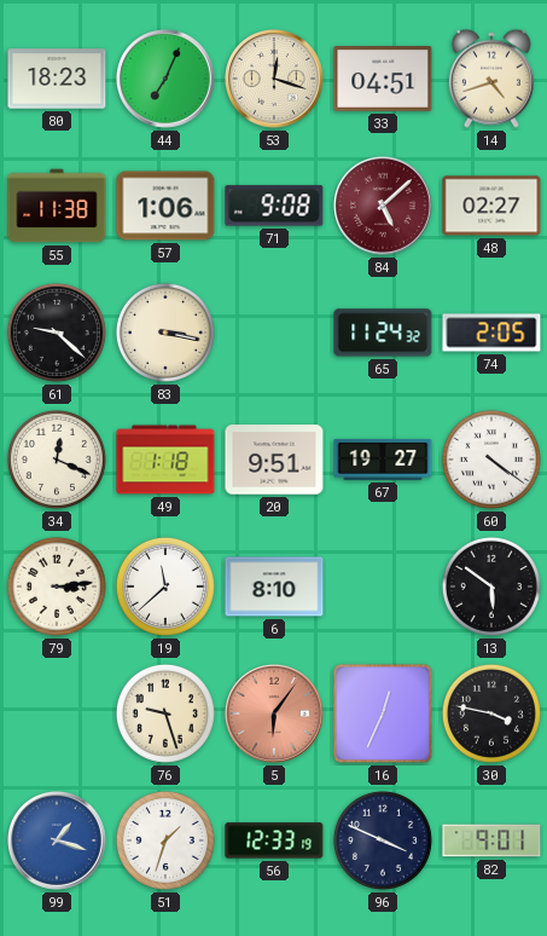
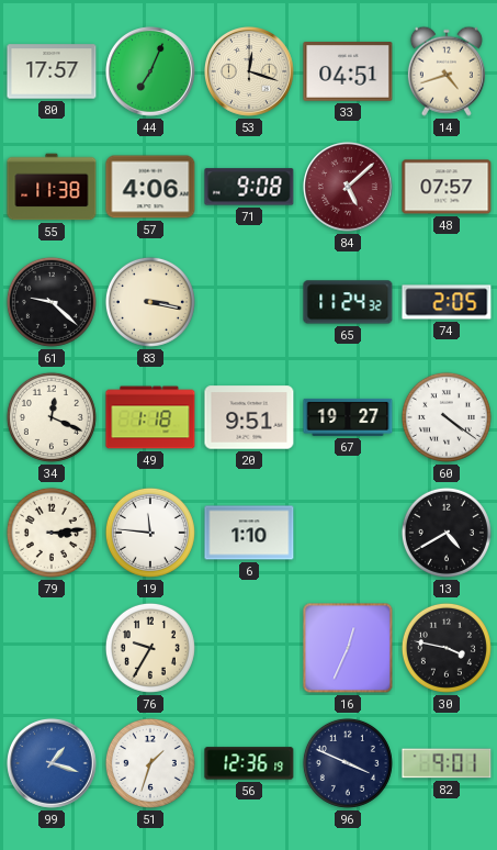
80: 18:23 -> 17:57
57: 1:06 -> 4:06
48: 02:27 -> 07:57
19: 11:38 -> 11:46
6: 8:10 -> 1:10
13: 5:51 -> 4:40
76: 9:27 -> 9:35
5: 6:06 -> none
56: 12:33 -> 12:36
